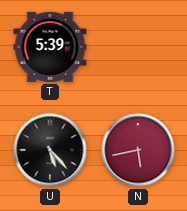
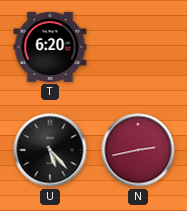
T: 5:39 -> 6:20
N: 5:43 -> 2:43
